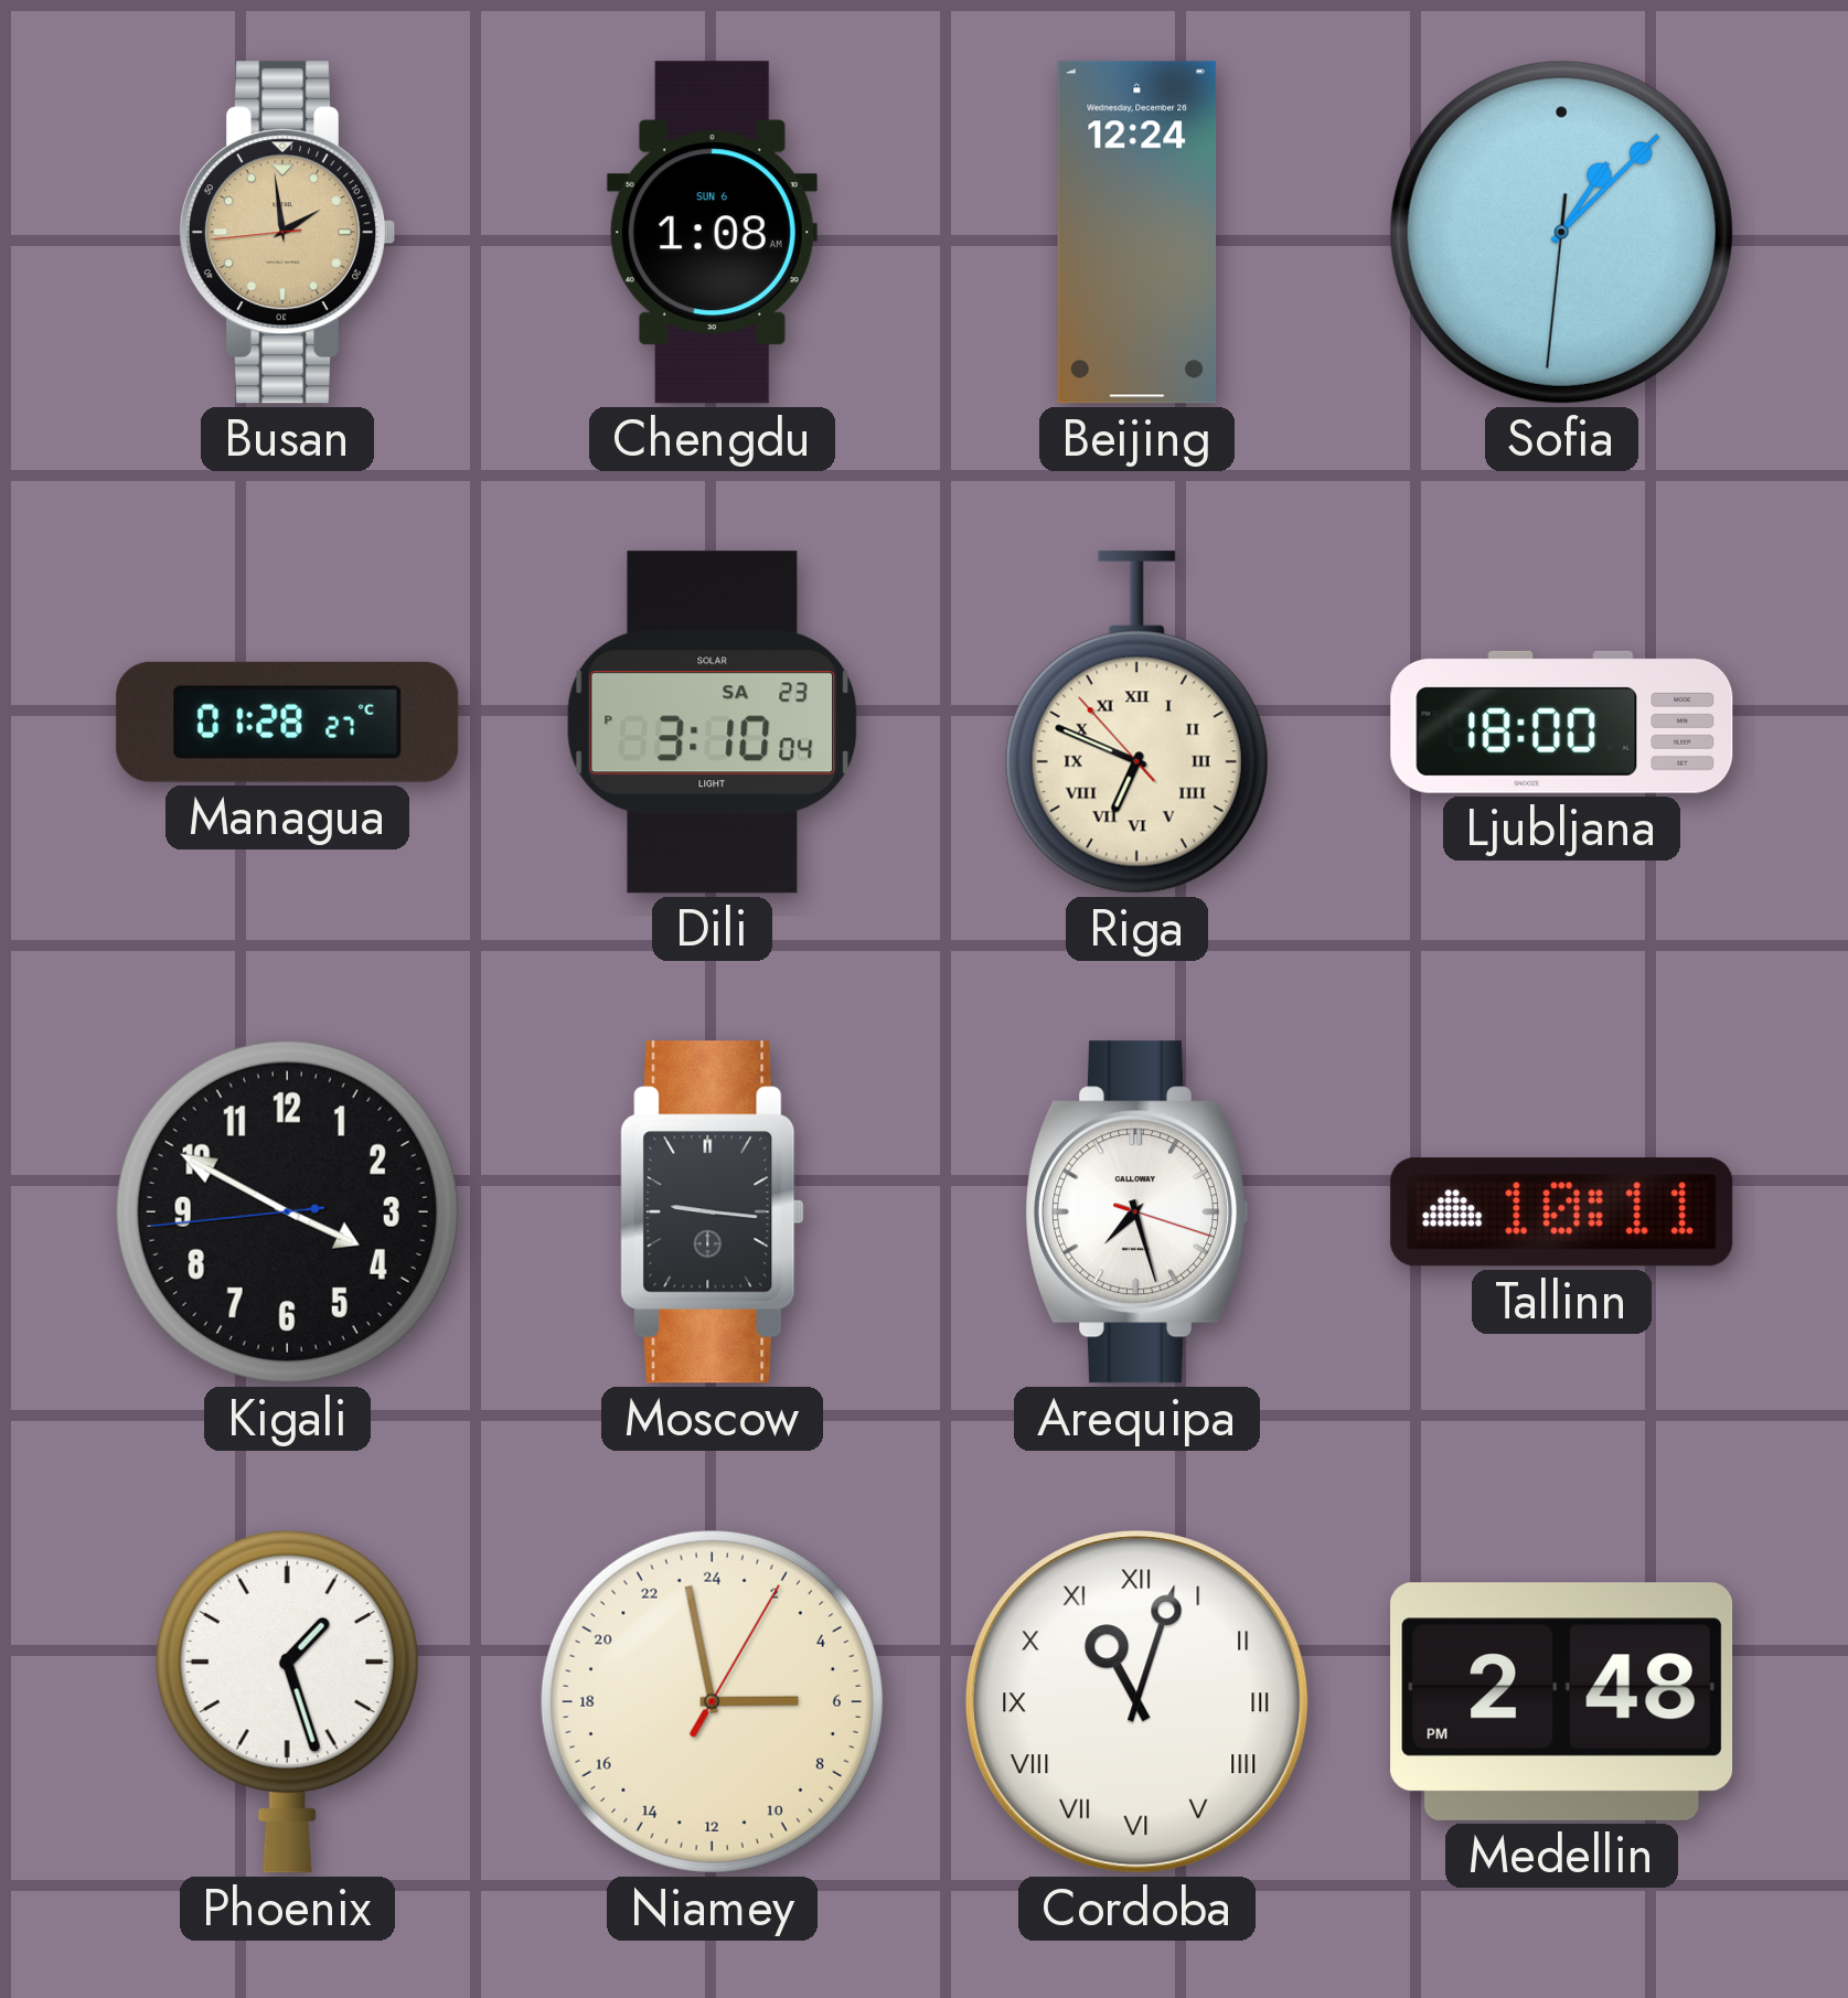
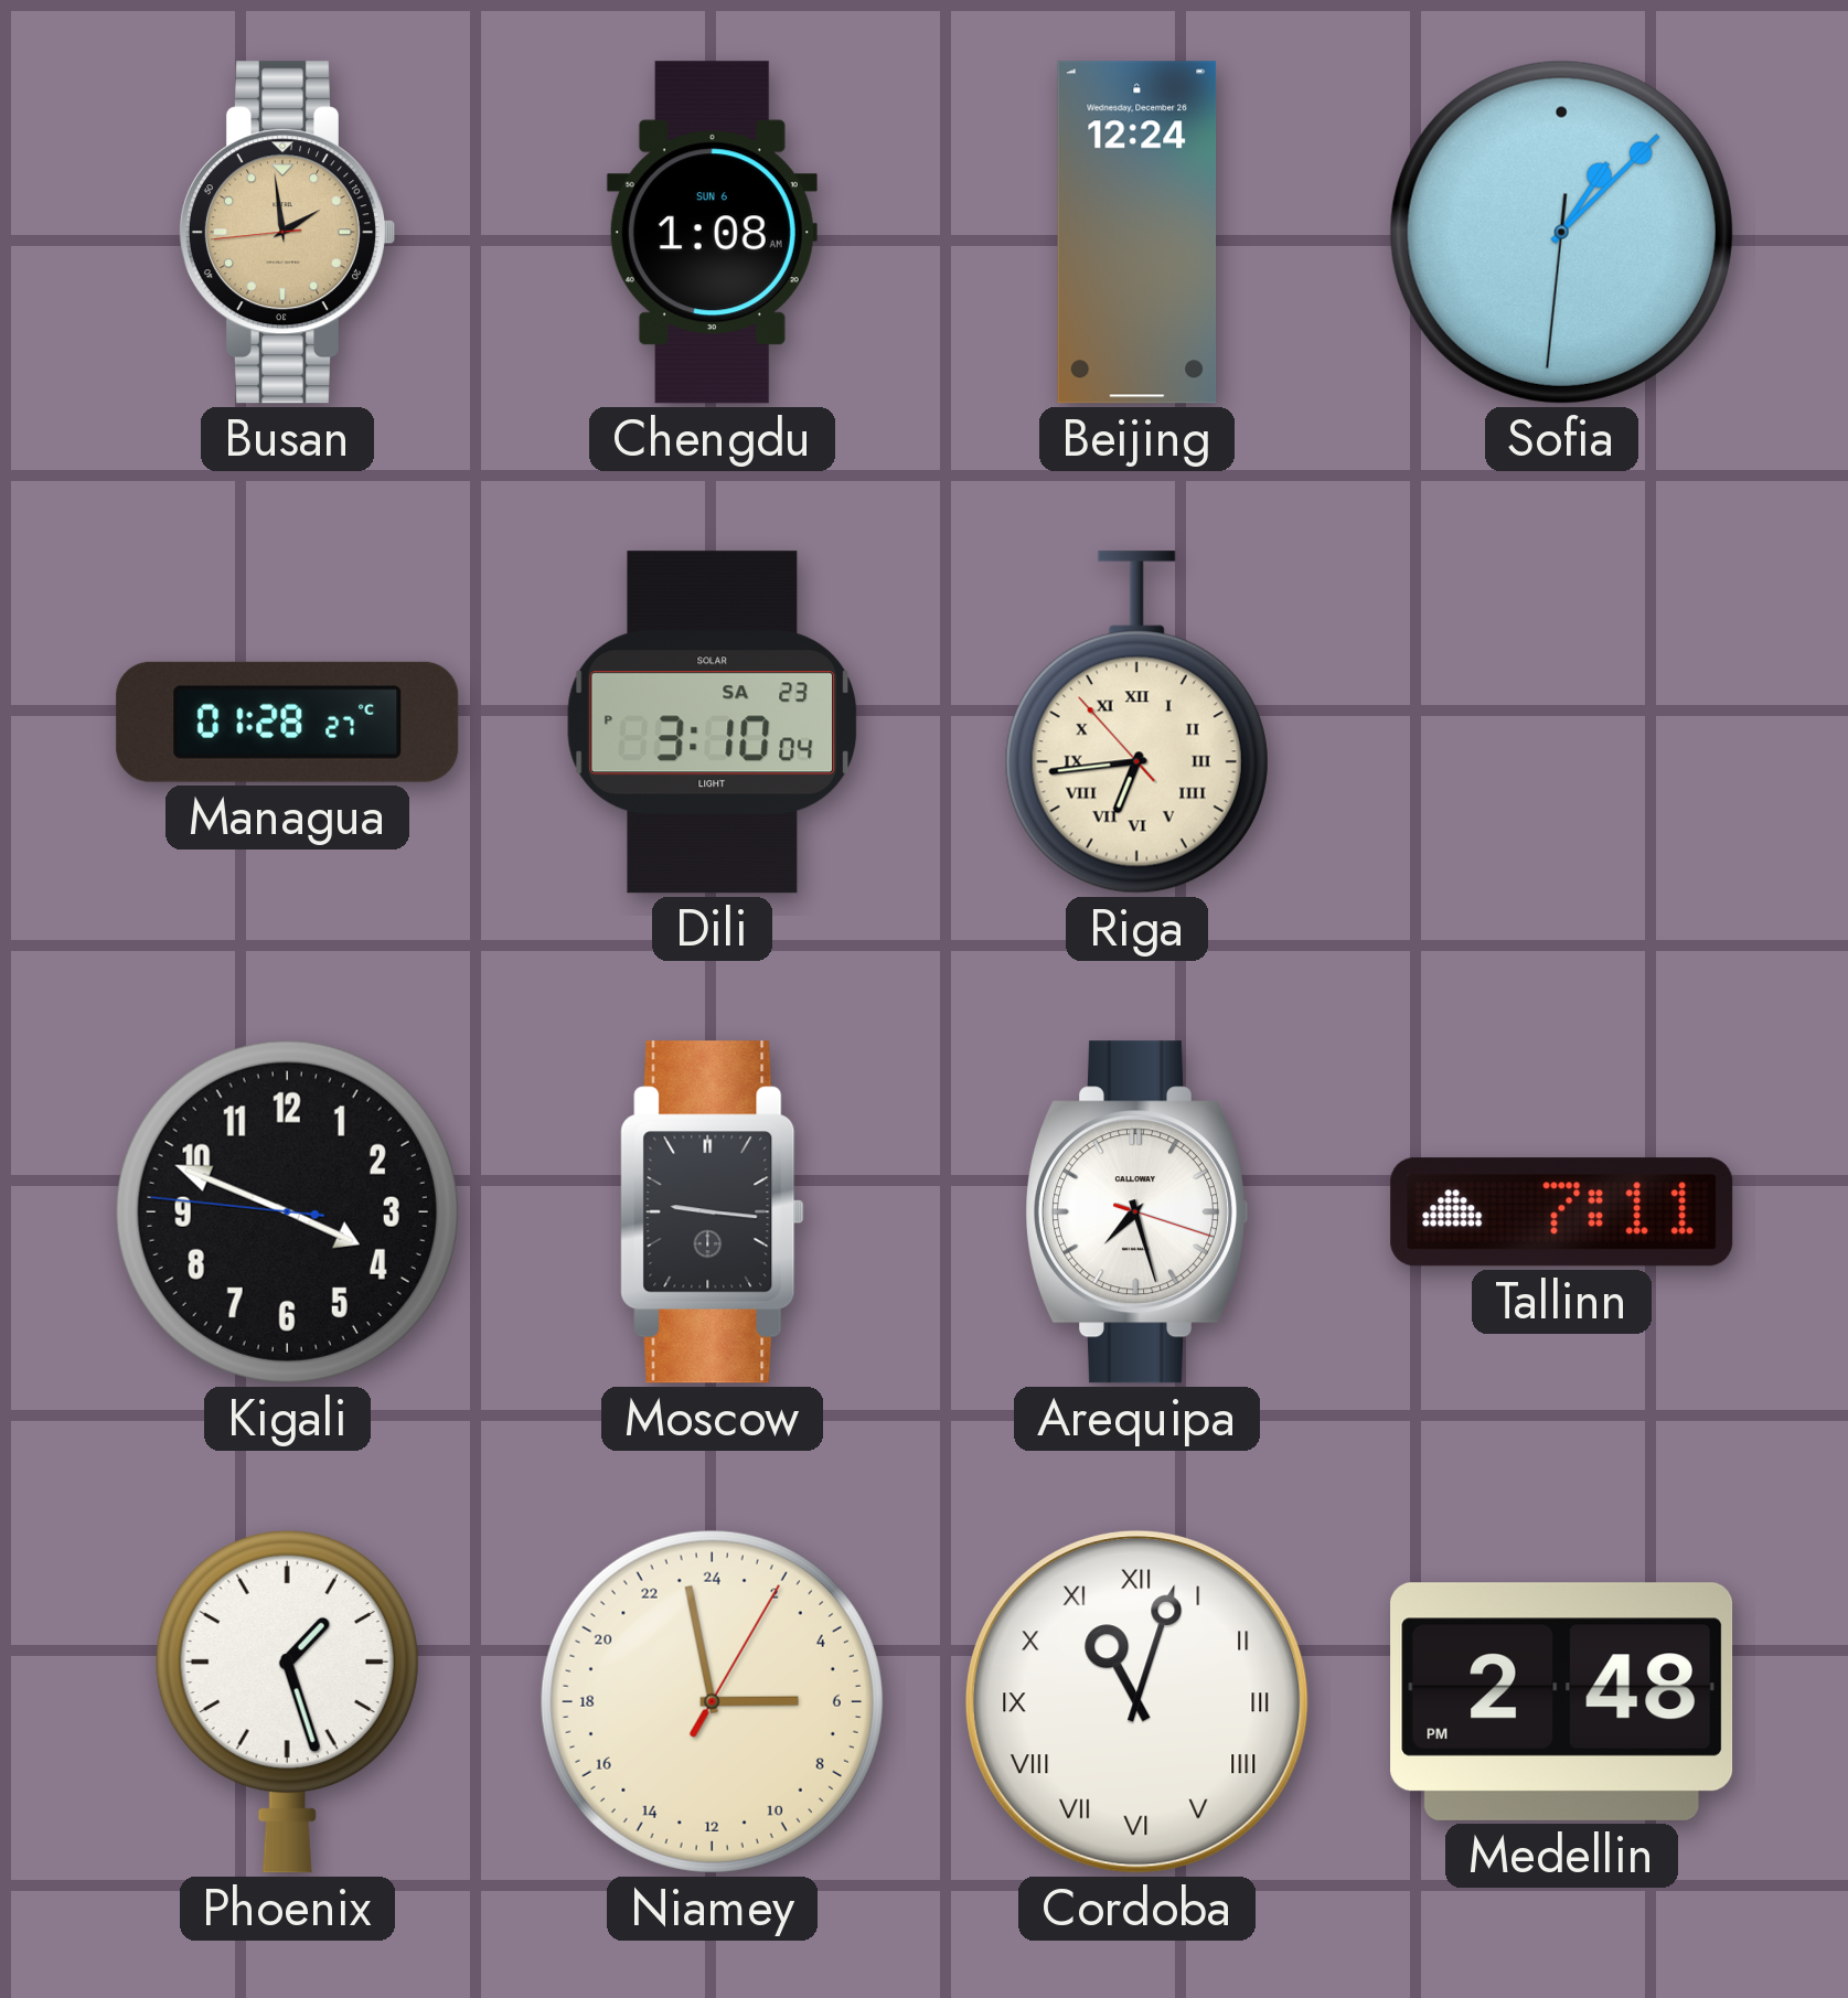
Riga: 6:48 -> 6:43
Ljubljana: 18:00 -> none
Kigali: 3:49 -> 3:48
Tallinn: 10:11 -> 7:11
